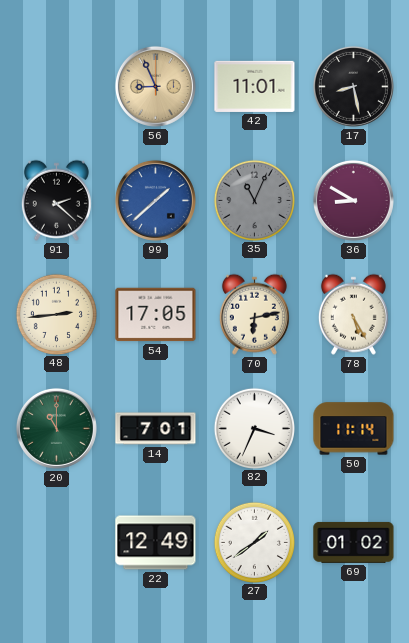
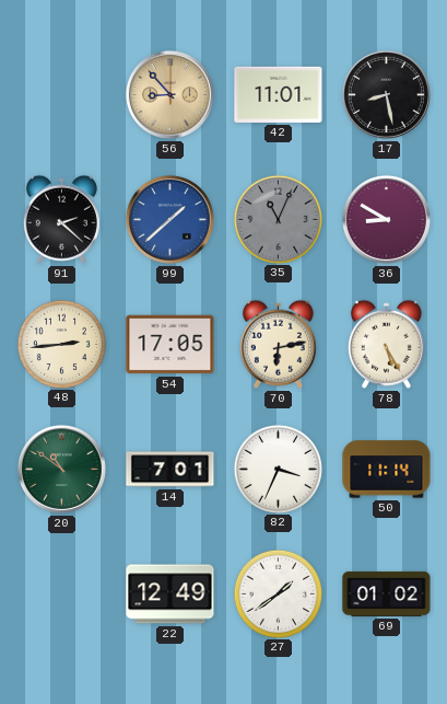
56: 8:56 -> 8:53
20: 11:00 -> 10:51
